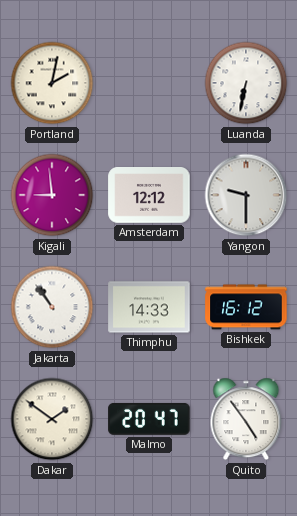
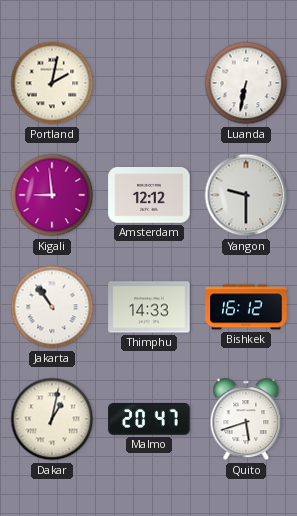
Dakar: 1:51 -> 1:02
Quito: 4:54 -> 5:42
